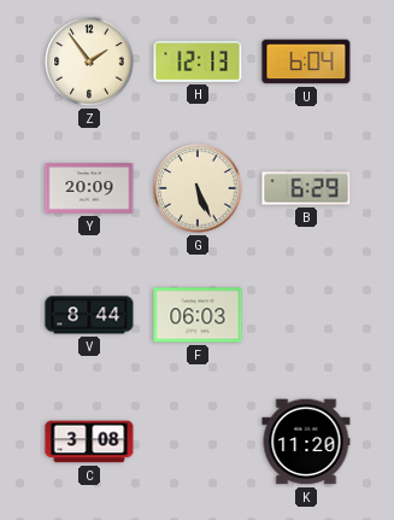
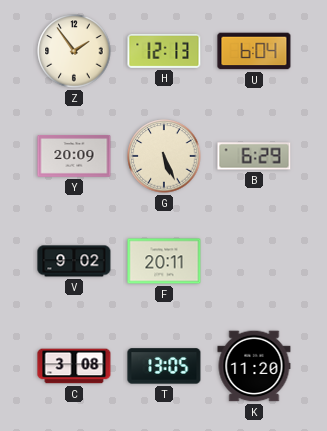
V: 8:44 -> 9:02
F: 06:03 -> 20:11
T: none -> 13:05
